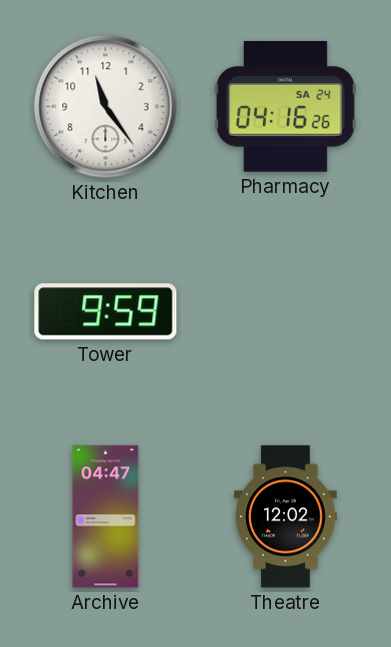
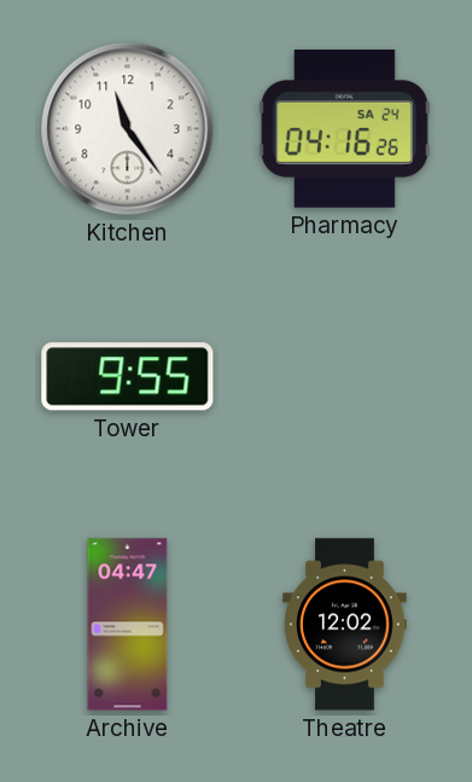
Tower: 9:59 -> 9:55
